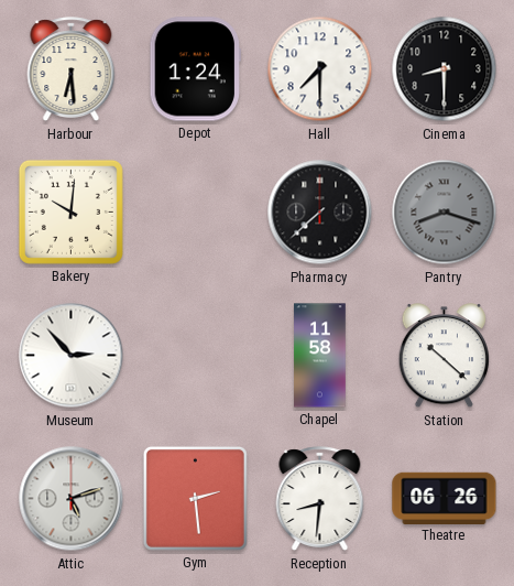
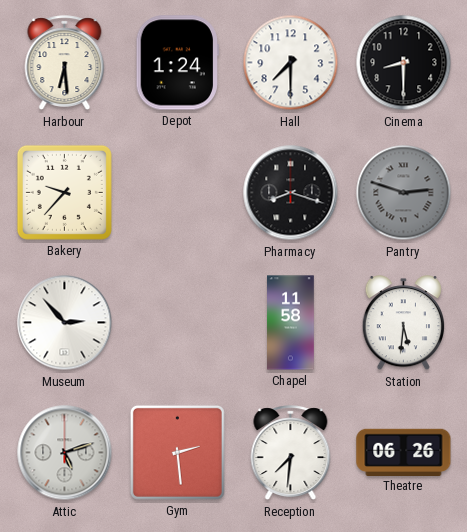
Bakery: 10:01 -> 9:37
Pharmacy: 7:38 -> 8:18
Pantry: 8:18 -> 2:48
Station: 10:22 -> 5:31
Reception: 8:31 -> 7:31
